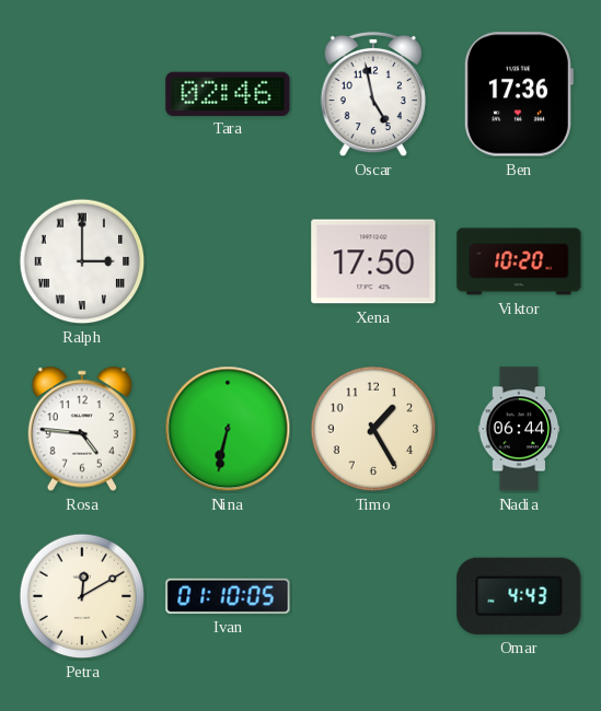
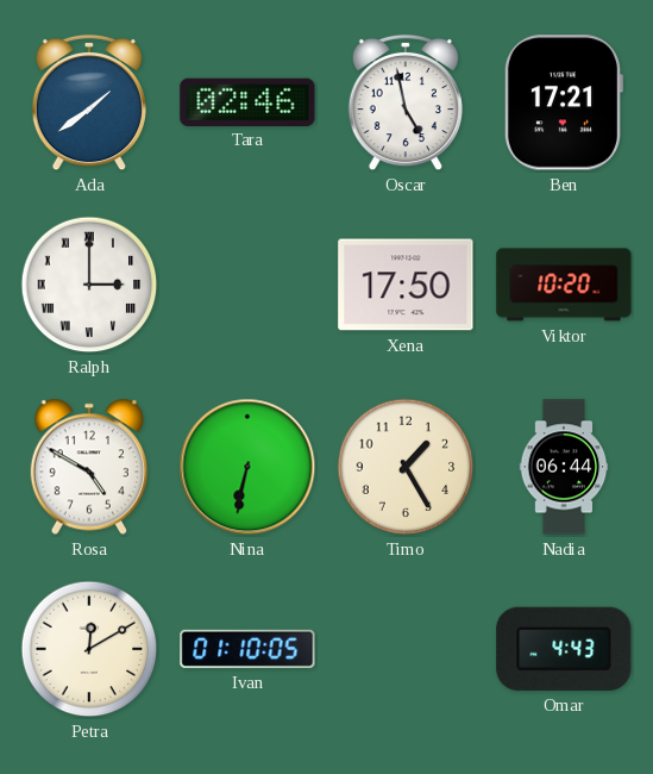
Ada: none -> 1:39
Ben: 17:36 -> 17:21
Rosa: 4:46 -> 4:50
